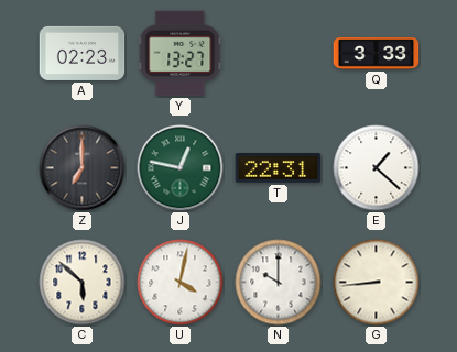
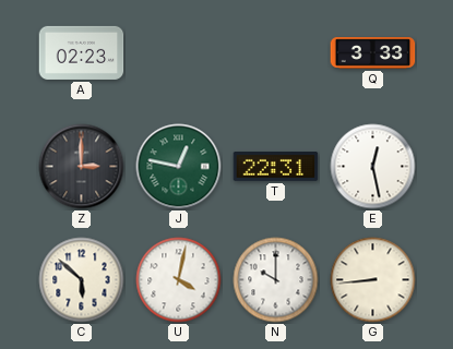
Y: 13:27 -> none
Z: 7:00 -> 3:00
E: 1:22 -> 12:28
